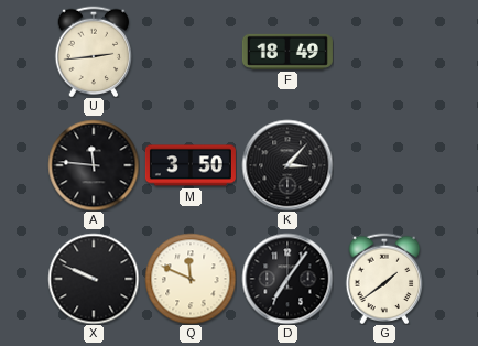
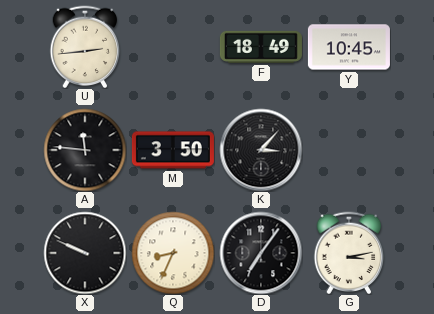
Y: none -> 10:45
Q: 11:49 -> 8:34
G: 1:39 -> 3:13
